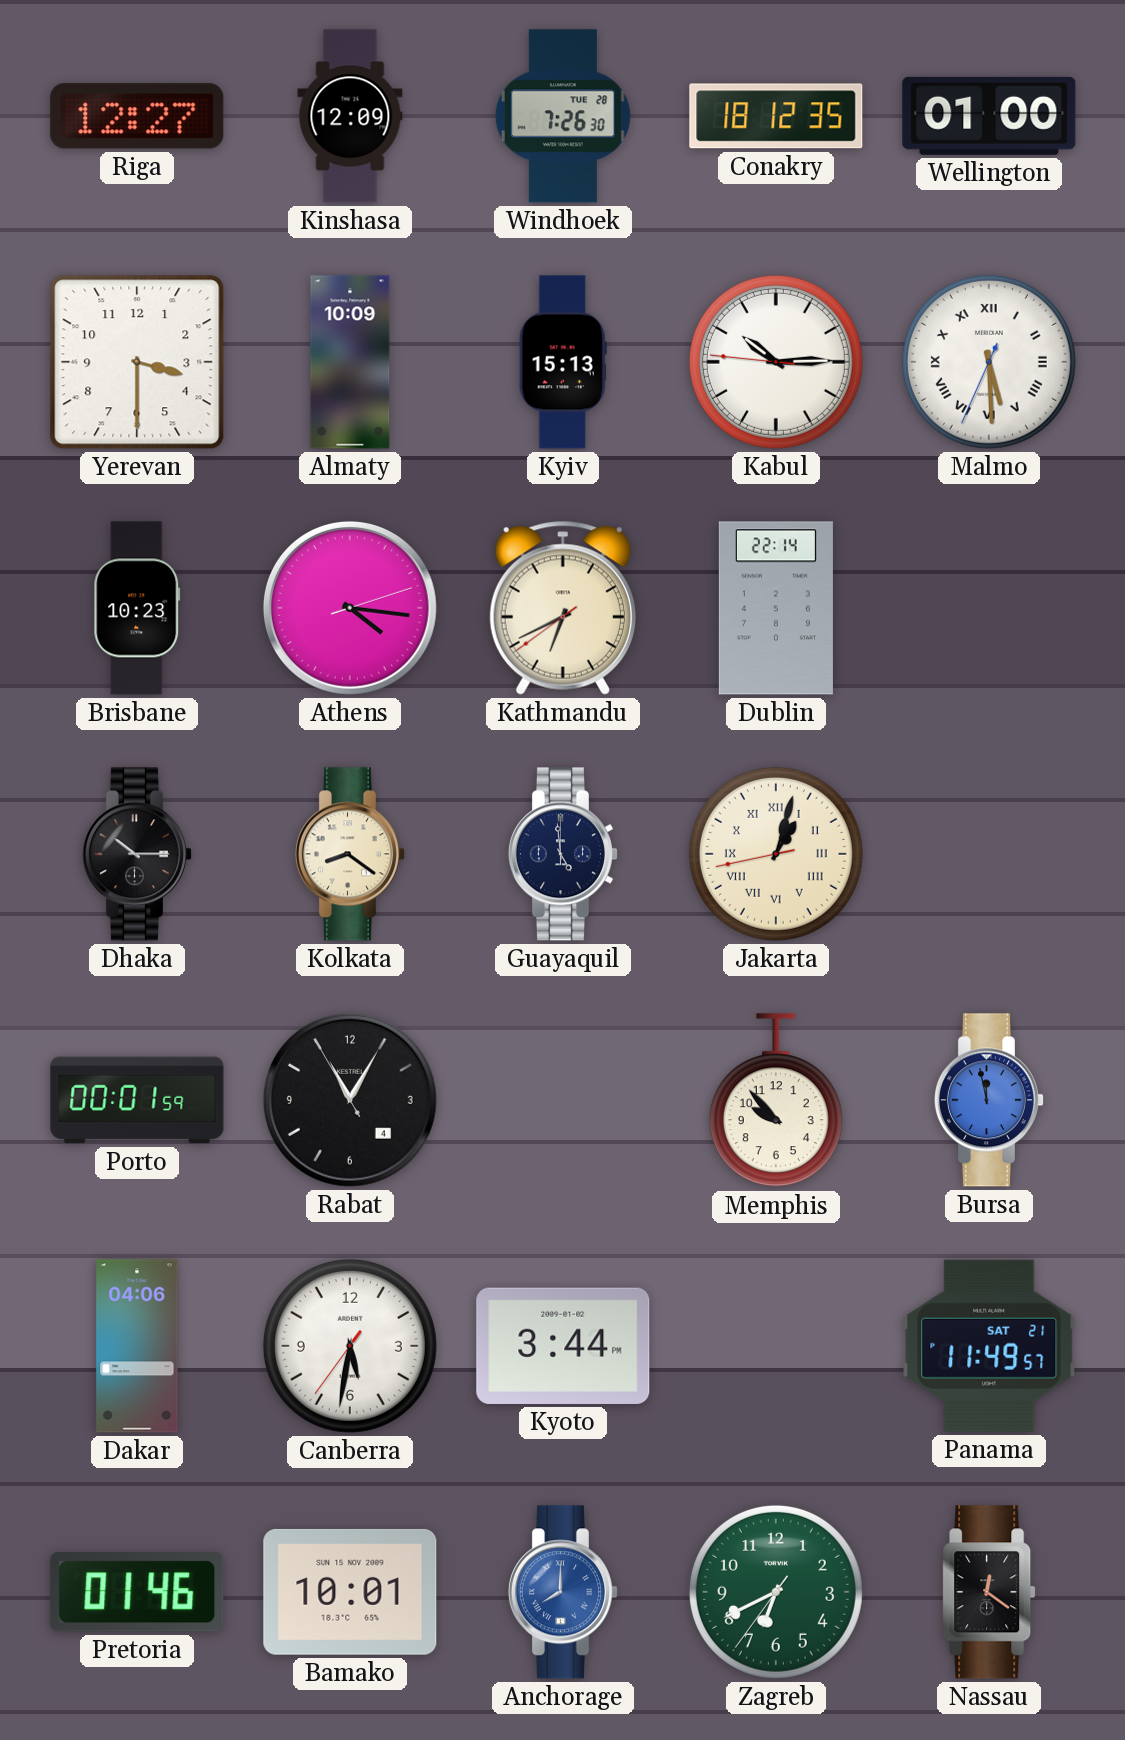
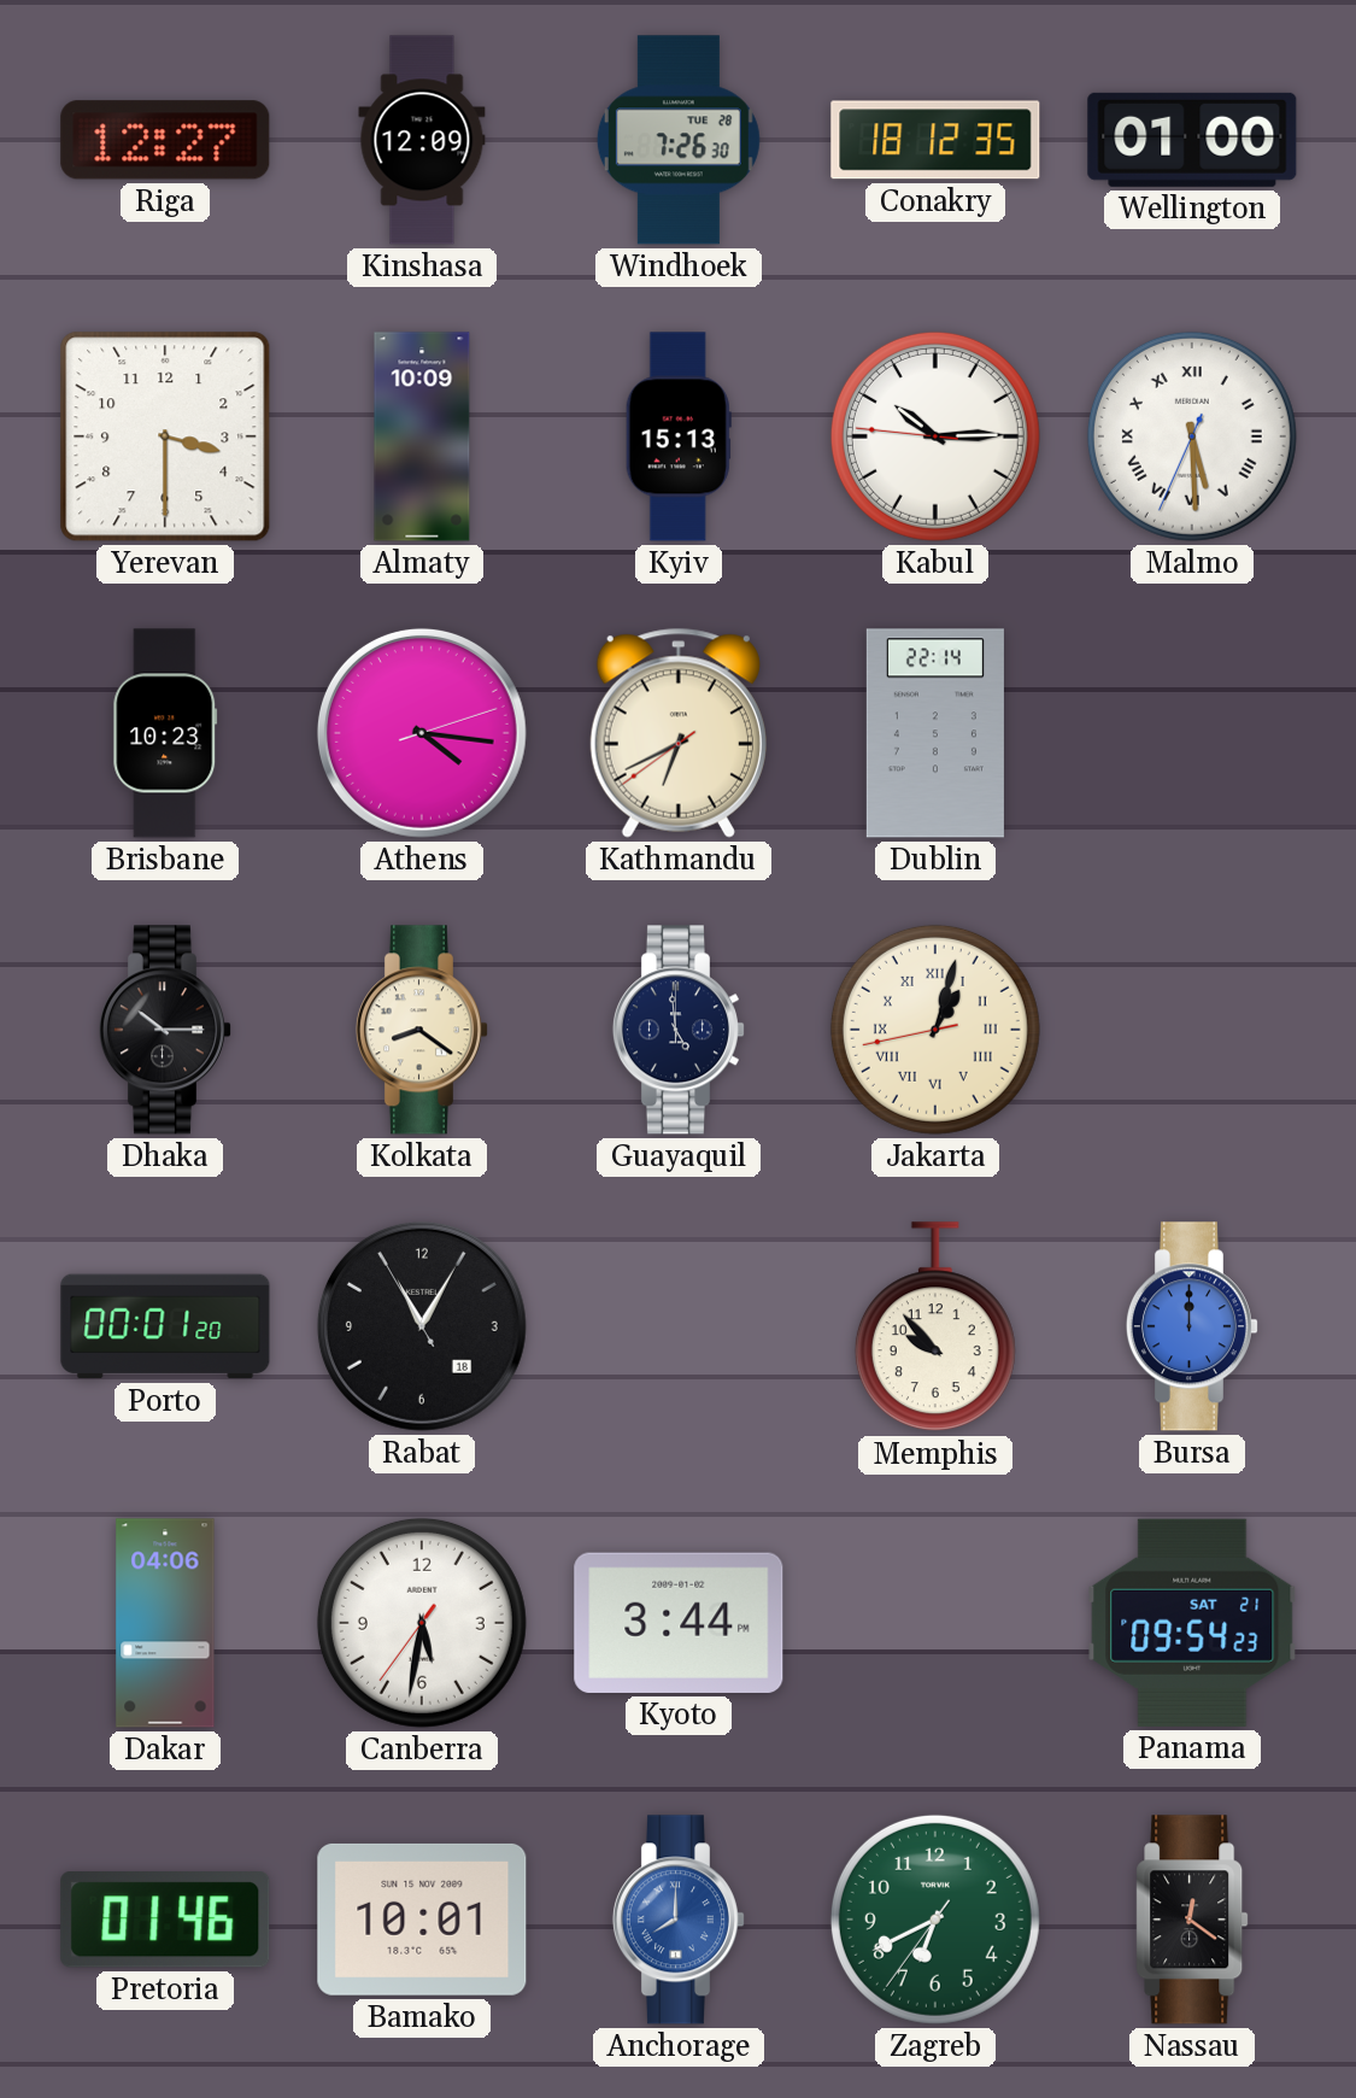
Porto: 00:01:59 -> 00:01:20
Rabat date: 4 -> 18
Bursa: 11:58 -> 12:00
Panama: 11:49 -> 09:54
